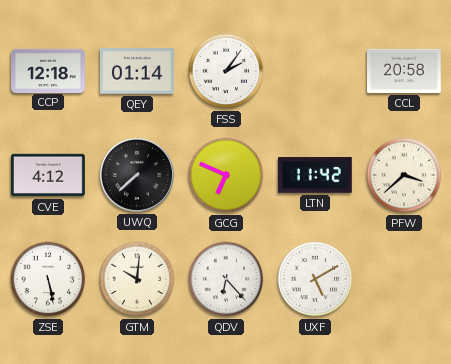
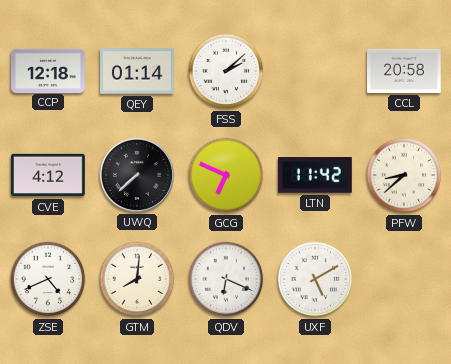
FSS: 2:06 -> 2:08
PFW: 3:38 -> 8:38
ZSE: 5:28 -> 4:41
GTM: 10:01 -> 8:01
QDV: 6:23 -> 6:19
